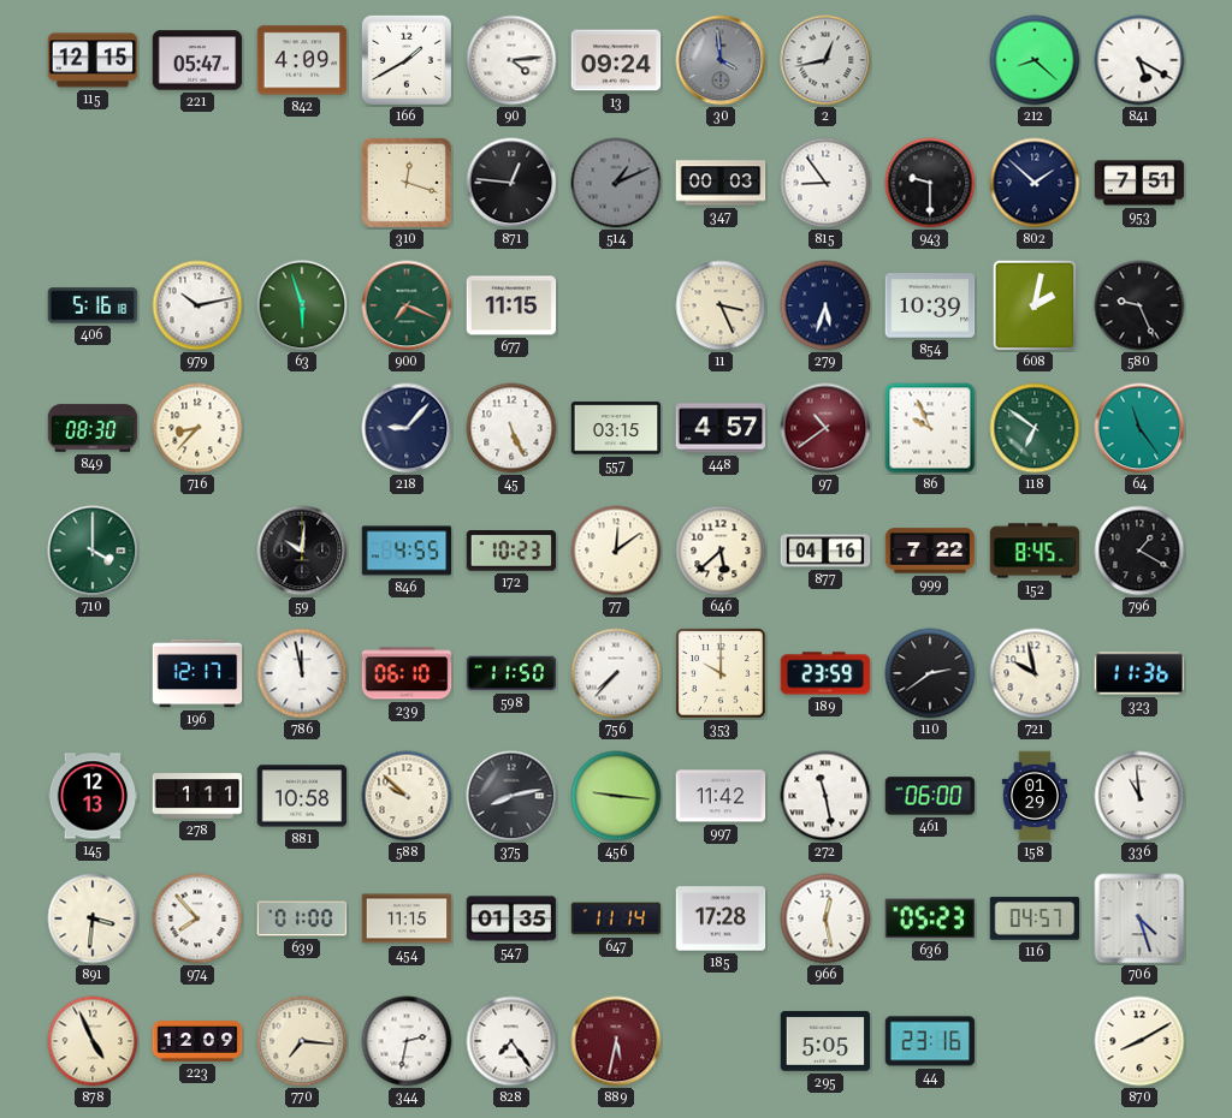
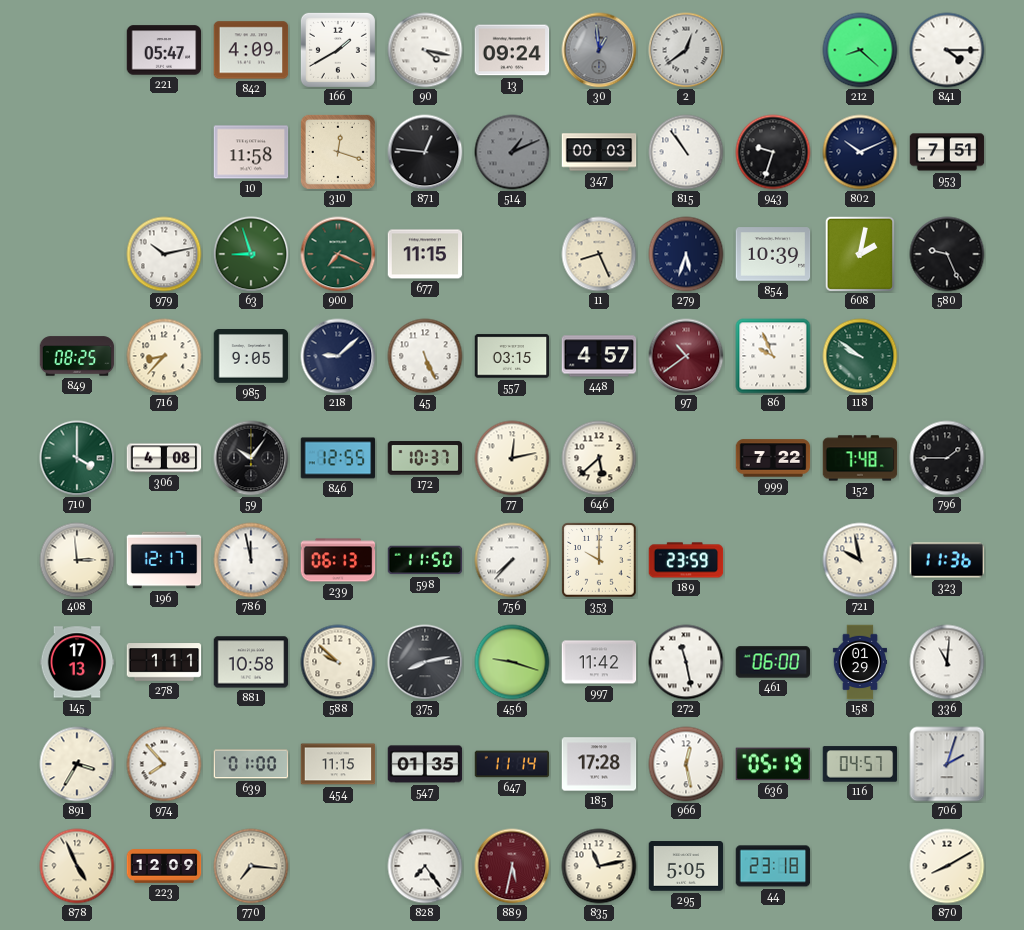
115: 12:15 -> none
90: 4:14 -> 4:17
30: 3:59 -> 12:59
2: 12:43 -> 12:39
841: 5:20 -> 4:15
10: none -> 11:58
815: 8:54 -> 10:54
943: 9:30 -> 9:33
802: 1:52 -> 10:11
406: 5:16 -> none
63: 5:57 -> 8:57
11: 3:26 -> 8:26
849: 08:30 -> 08:25
985: none -> 9:05
218: 9:07 -> 9:08
118: 6:51 -> 9:51
64: 11:24 -> none
306: none -> 4:08
59: 10:01 -> 10:06
846: 4:55 -> 12:55
172: 10:23 -> 10:37
77: 12:09 -> 12:13
877: 04:16 -> none
152: 8:45 -> 7:48
796: 1:20 -> 1:45
408: none -> 2:59
239: 06:10 -> 06:13
110: 2:39 -> none
145: 12:13 -> 17:13
456: 9:16 -> 9:18
336: 10:59 -> 11:01
891: 3:31 -> 3:35
636: 05:23 -> 05:19
706: 4:27 -> 2:03
344: 2:32 -> none
835: none -> 11:13
44: 23:16 -> 23:18
